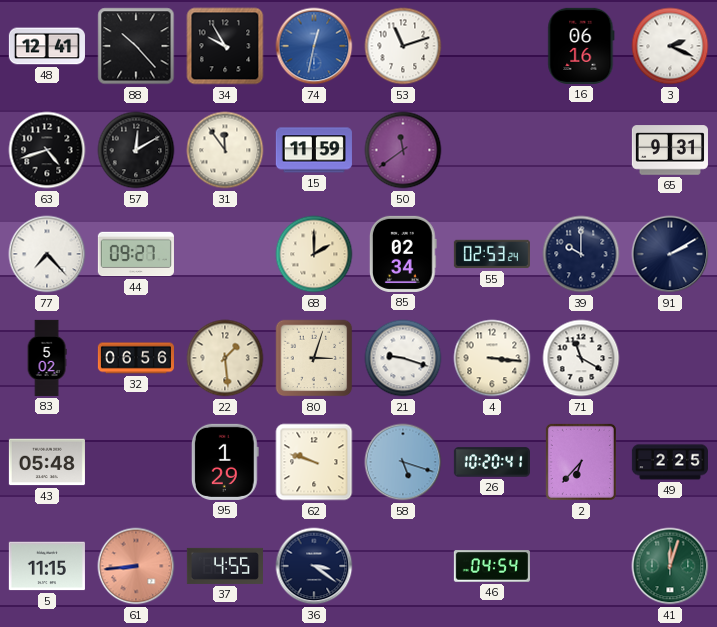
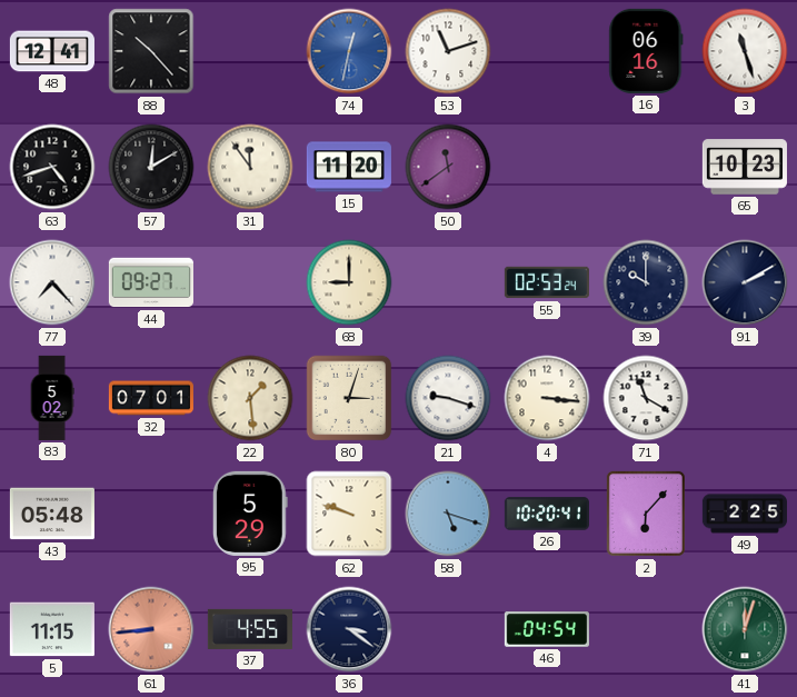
34: 9:55 -> none
3: 2:19 -> 11:27
15: 11:59 -> 11:20
65: 9:31 -> 10:23
68: 2:00 -> 9:00
85: 02:34 -> none
32: 06:56 -> 07:01
95: 1:29 -> 5:29
2: 6:37 -> 6:07
